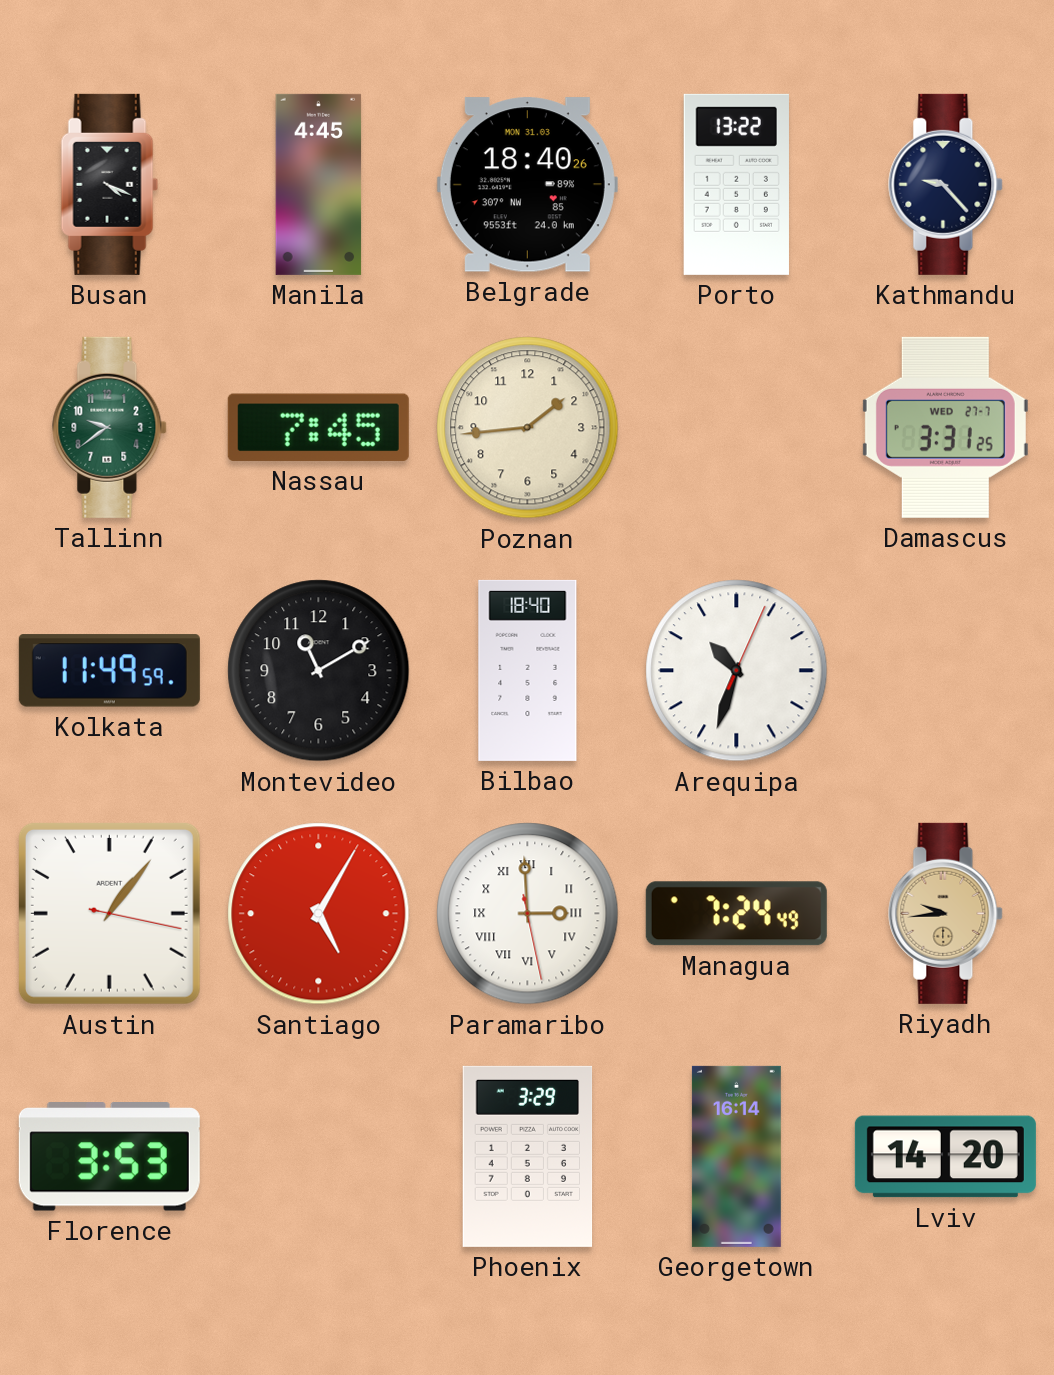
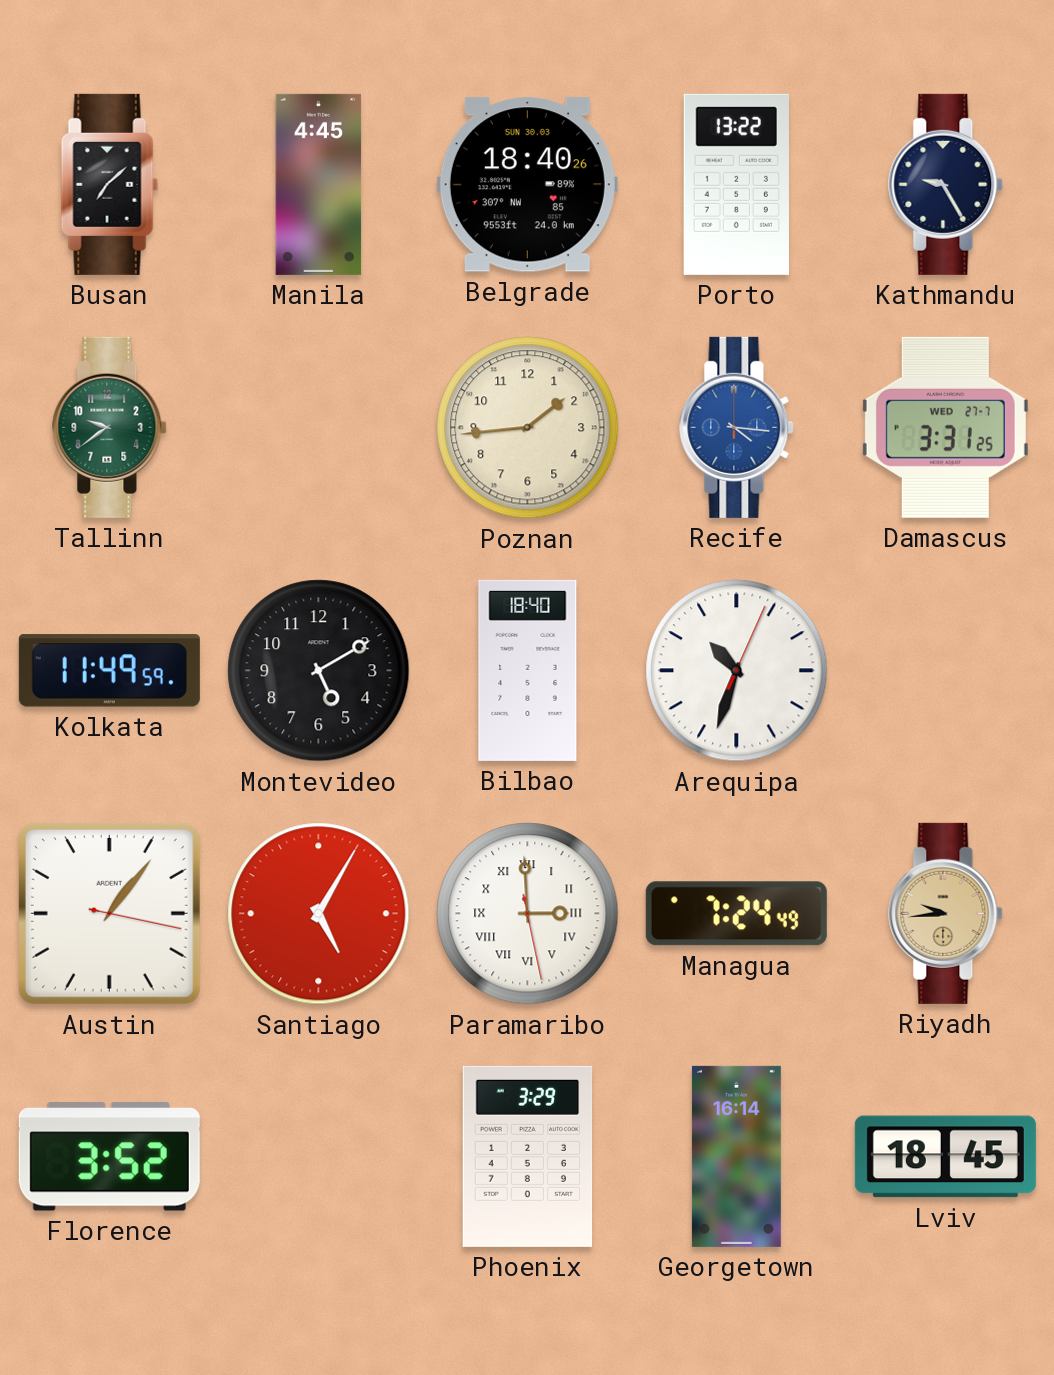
Busan: 4:19 -> 7:08
Belgrade date: MON 31.03 -> SUN 30.03
Kathmandu: 9:23 -> 9:25
Nassau: 7:45 -> none
Recife: none -> 4:16
Montevideo: 11:10 -> 5:10
Florence: 3:53 -> 3:52
Lviv: 14:20 -> 18:45
